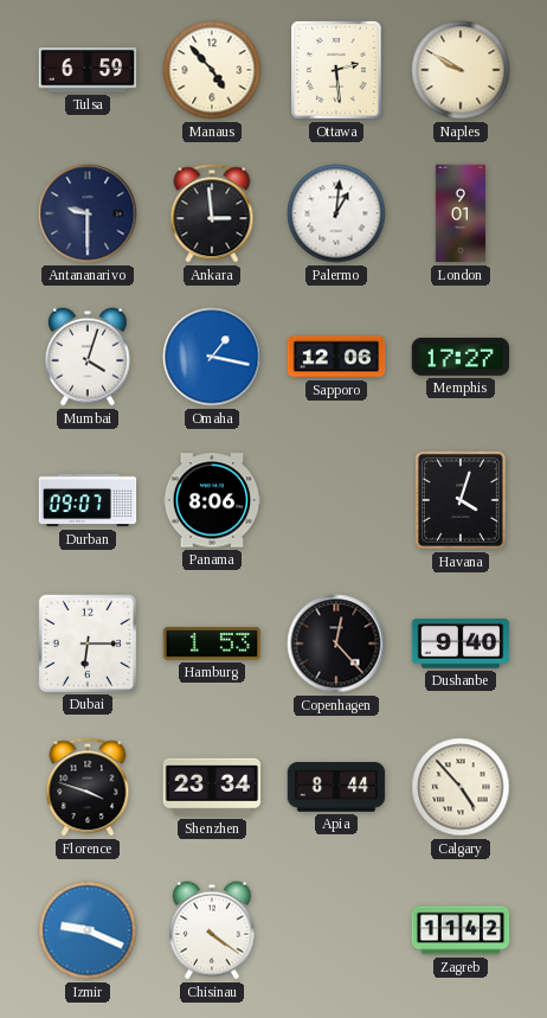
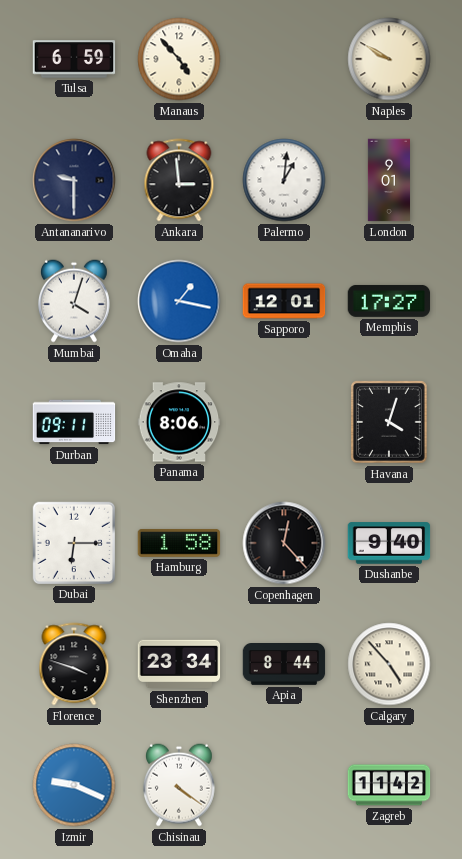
Ottawa: 2:29 -> none
Sapporo: 12:06 -> 12:01
Durban: 09:07 -> 09:11
Hamburg: 1:53 -> 1:58
